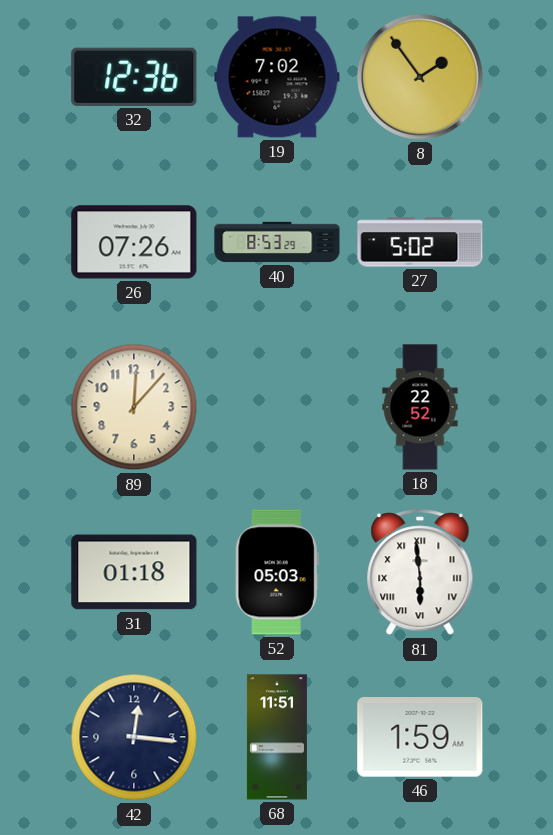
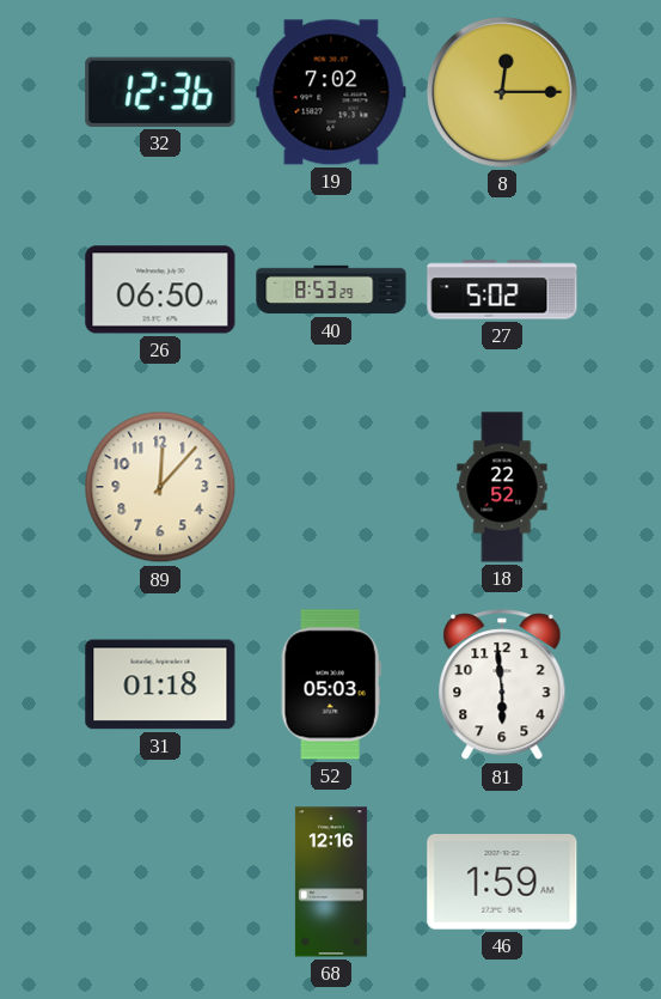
8: 1:54 -> 12:15
26: 07:26 -> 06:50
81 numerals: Roman -> Arabic
42: 12:16 -> none
68: 11:51 -> 12:16
